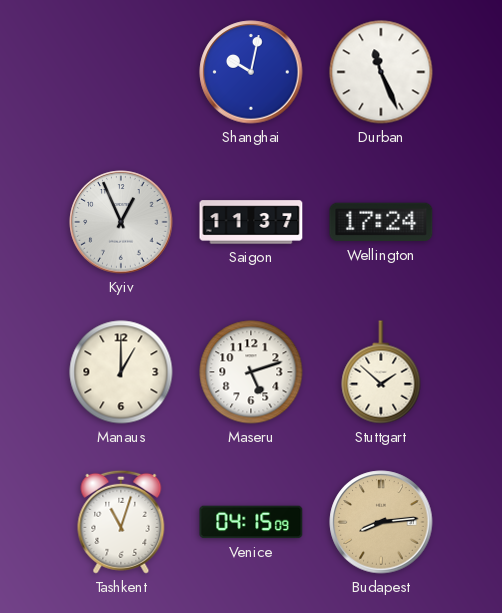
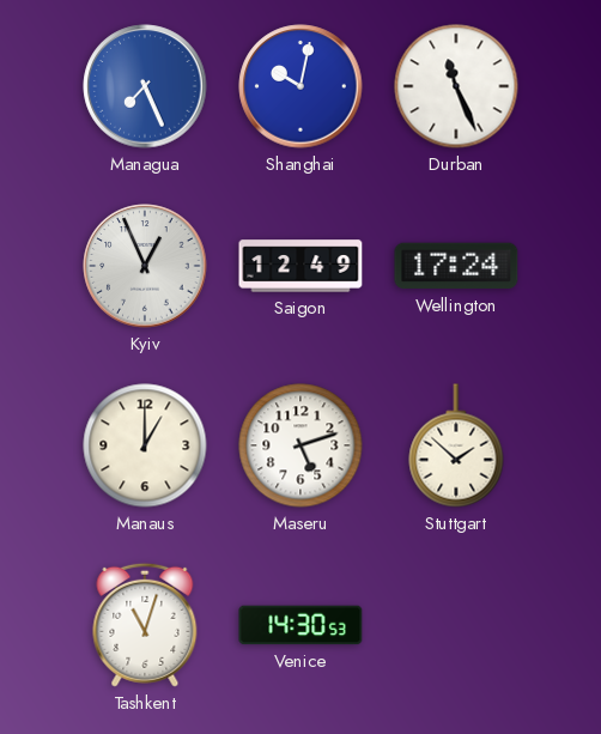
Managua: none -> 7:26
Saigon: 11:37 -> 12:49
Venice: 04:15 -> 14:30
Budapest: 8:14 -> none
